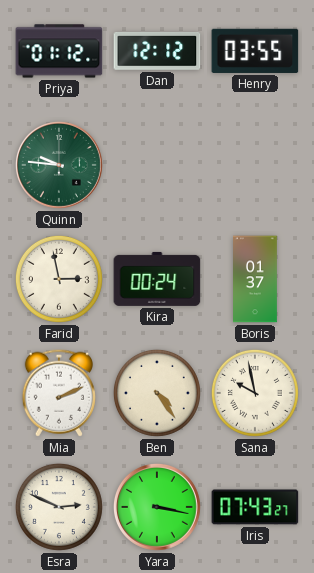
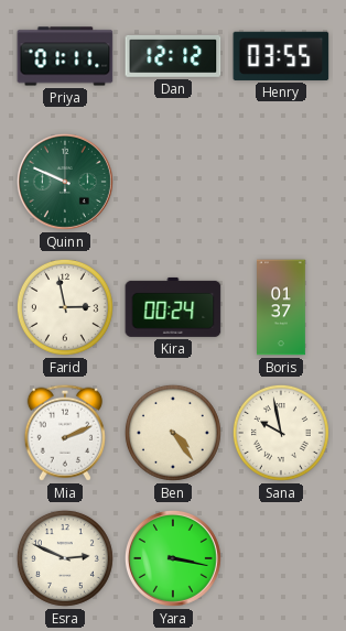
Priya: 01:12 -> 01:11
Quinn: 9:46 -> 9:49
Iris: 07:43 -> none
